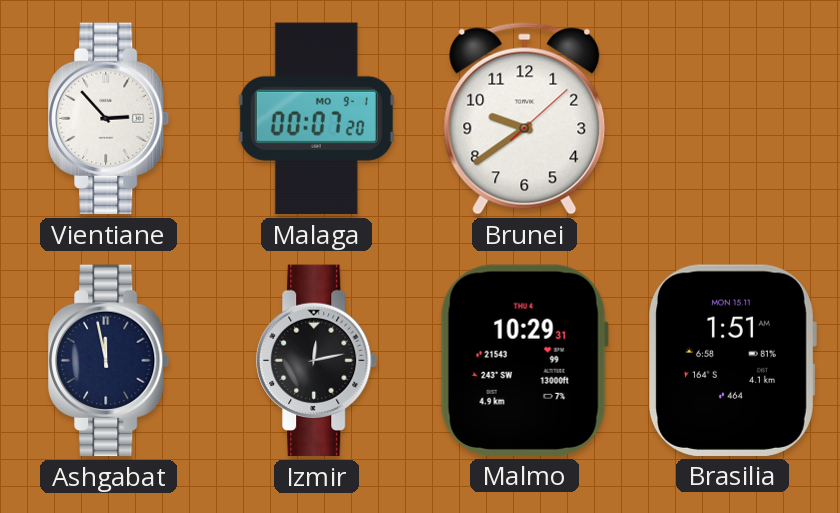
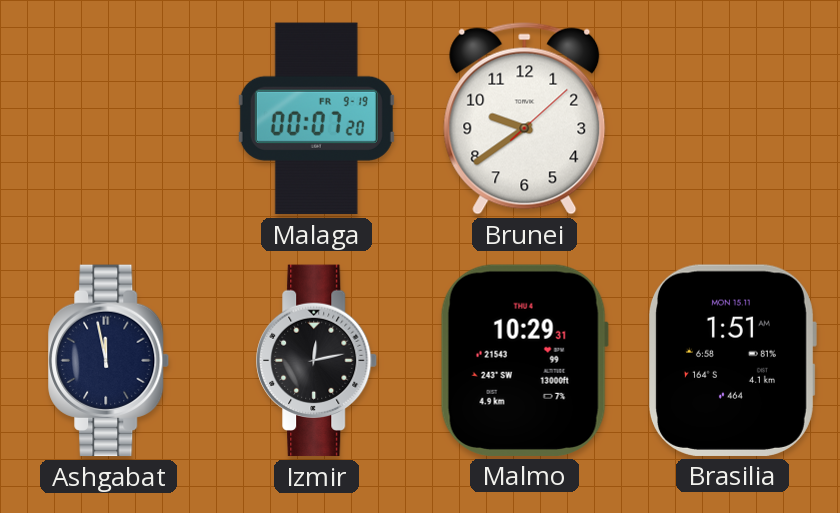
Vientiane: 2:53 -> none
Malaga date: MO 9-1 -> FR 9-19
